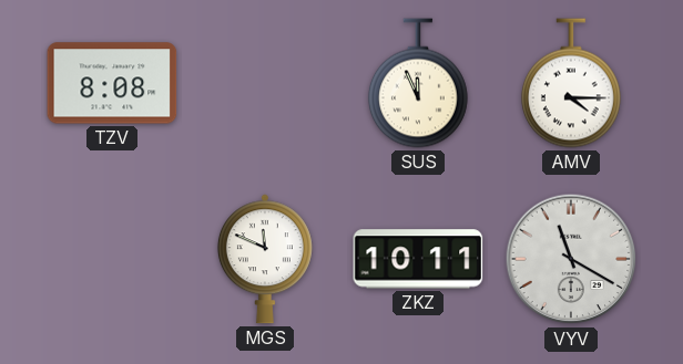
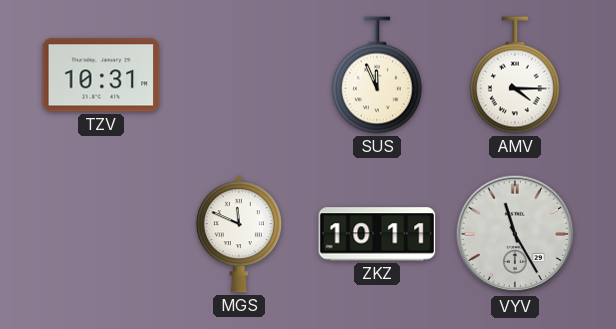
TZV: 8:08 -> 10:31
VYV: 11:20 -> 11:25
